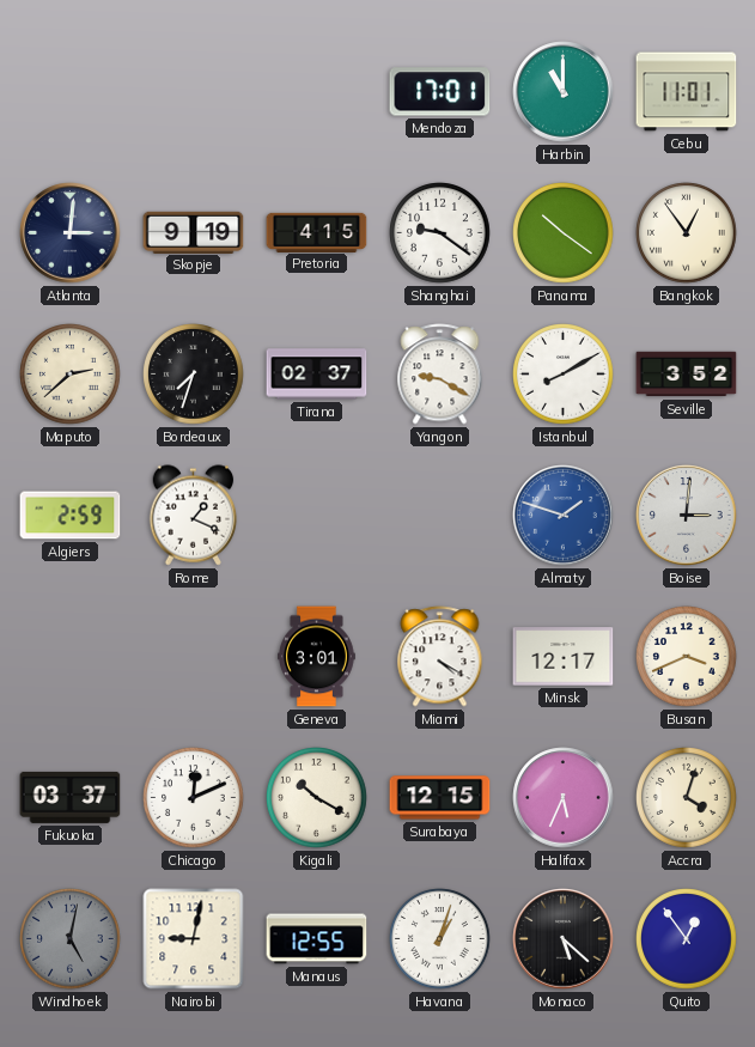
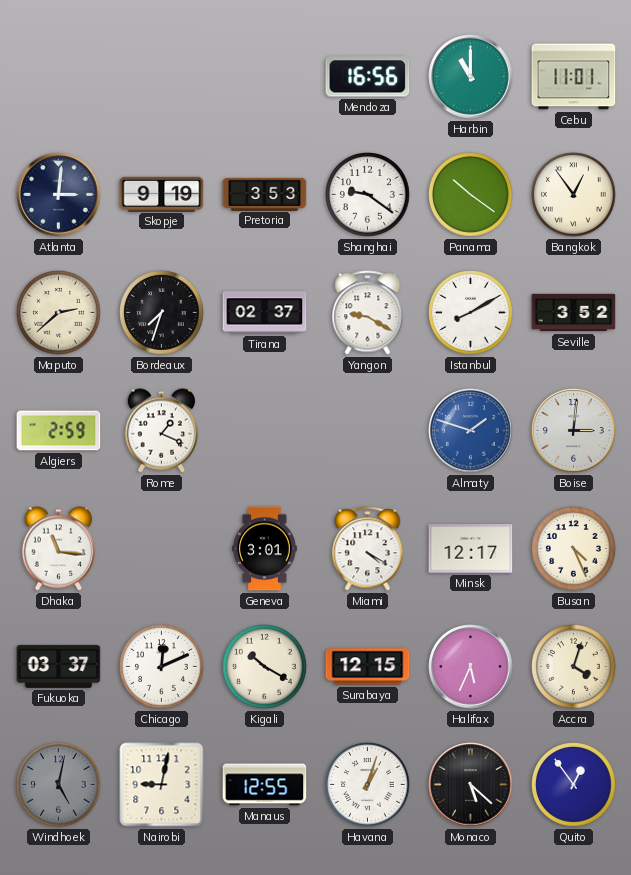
Mendoza: 17:01 -> 16:56
Pretoria: 4:15 -> 3:53
Dhaka: none -> 11:16
Busan: 3:41 -> 4:26
